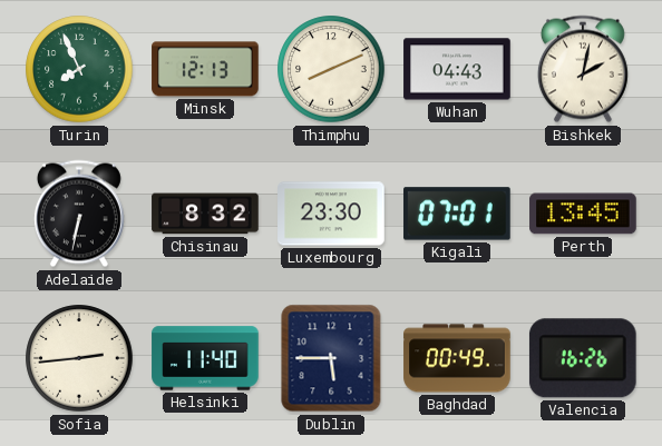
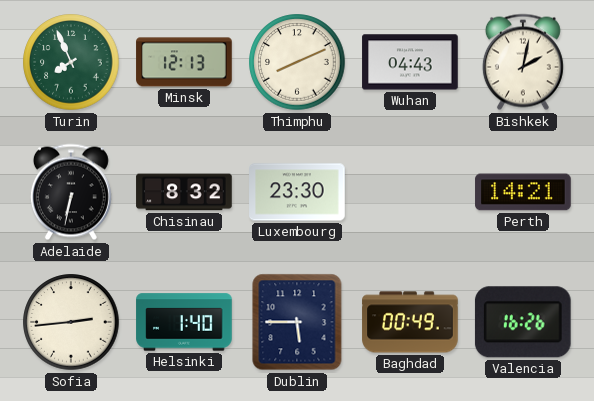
Kigali: 07:01 -> none
Perth: 13:45 -> 14:21
Helsinki: 11:40 -> 1:40
